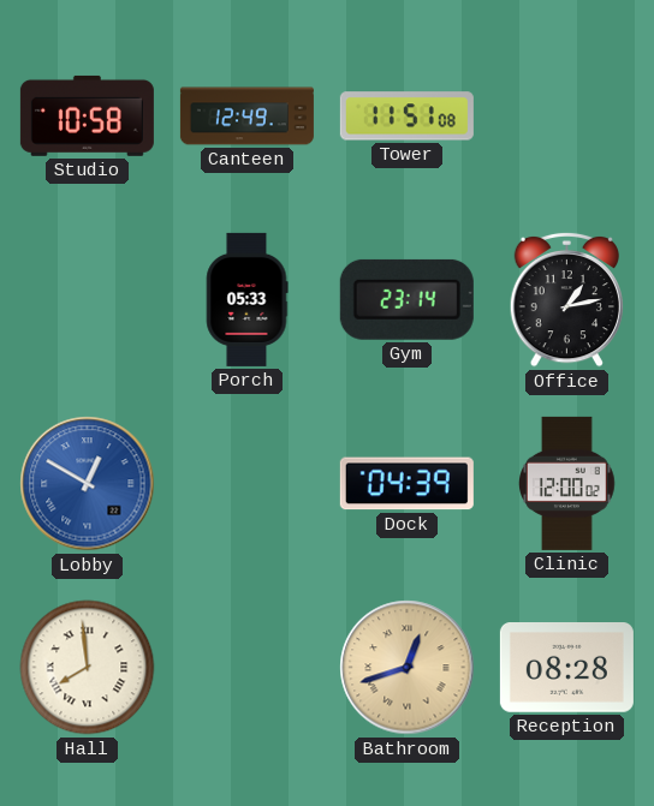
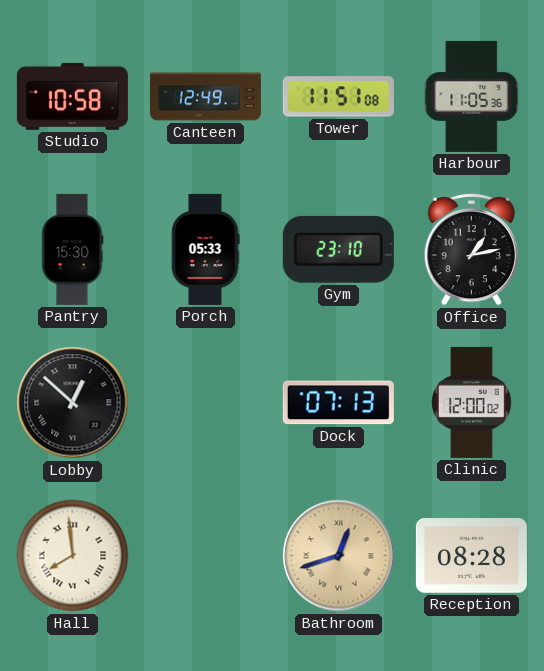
Harbour: none -> 11:05
Pantry: none -> 15:30
Gym: 23:14 -> 23:10
Lobby: 12:50 -> 12:52
Lobby dial: blue -> black
Dock: 04:39 -> 07:13
